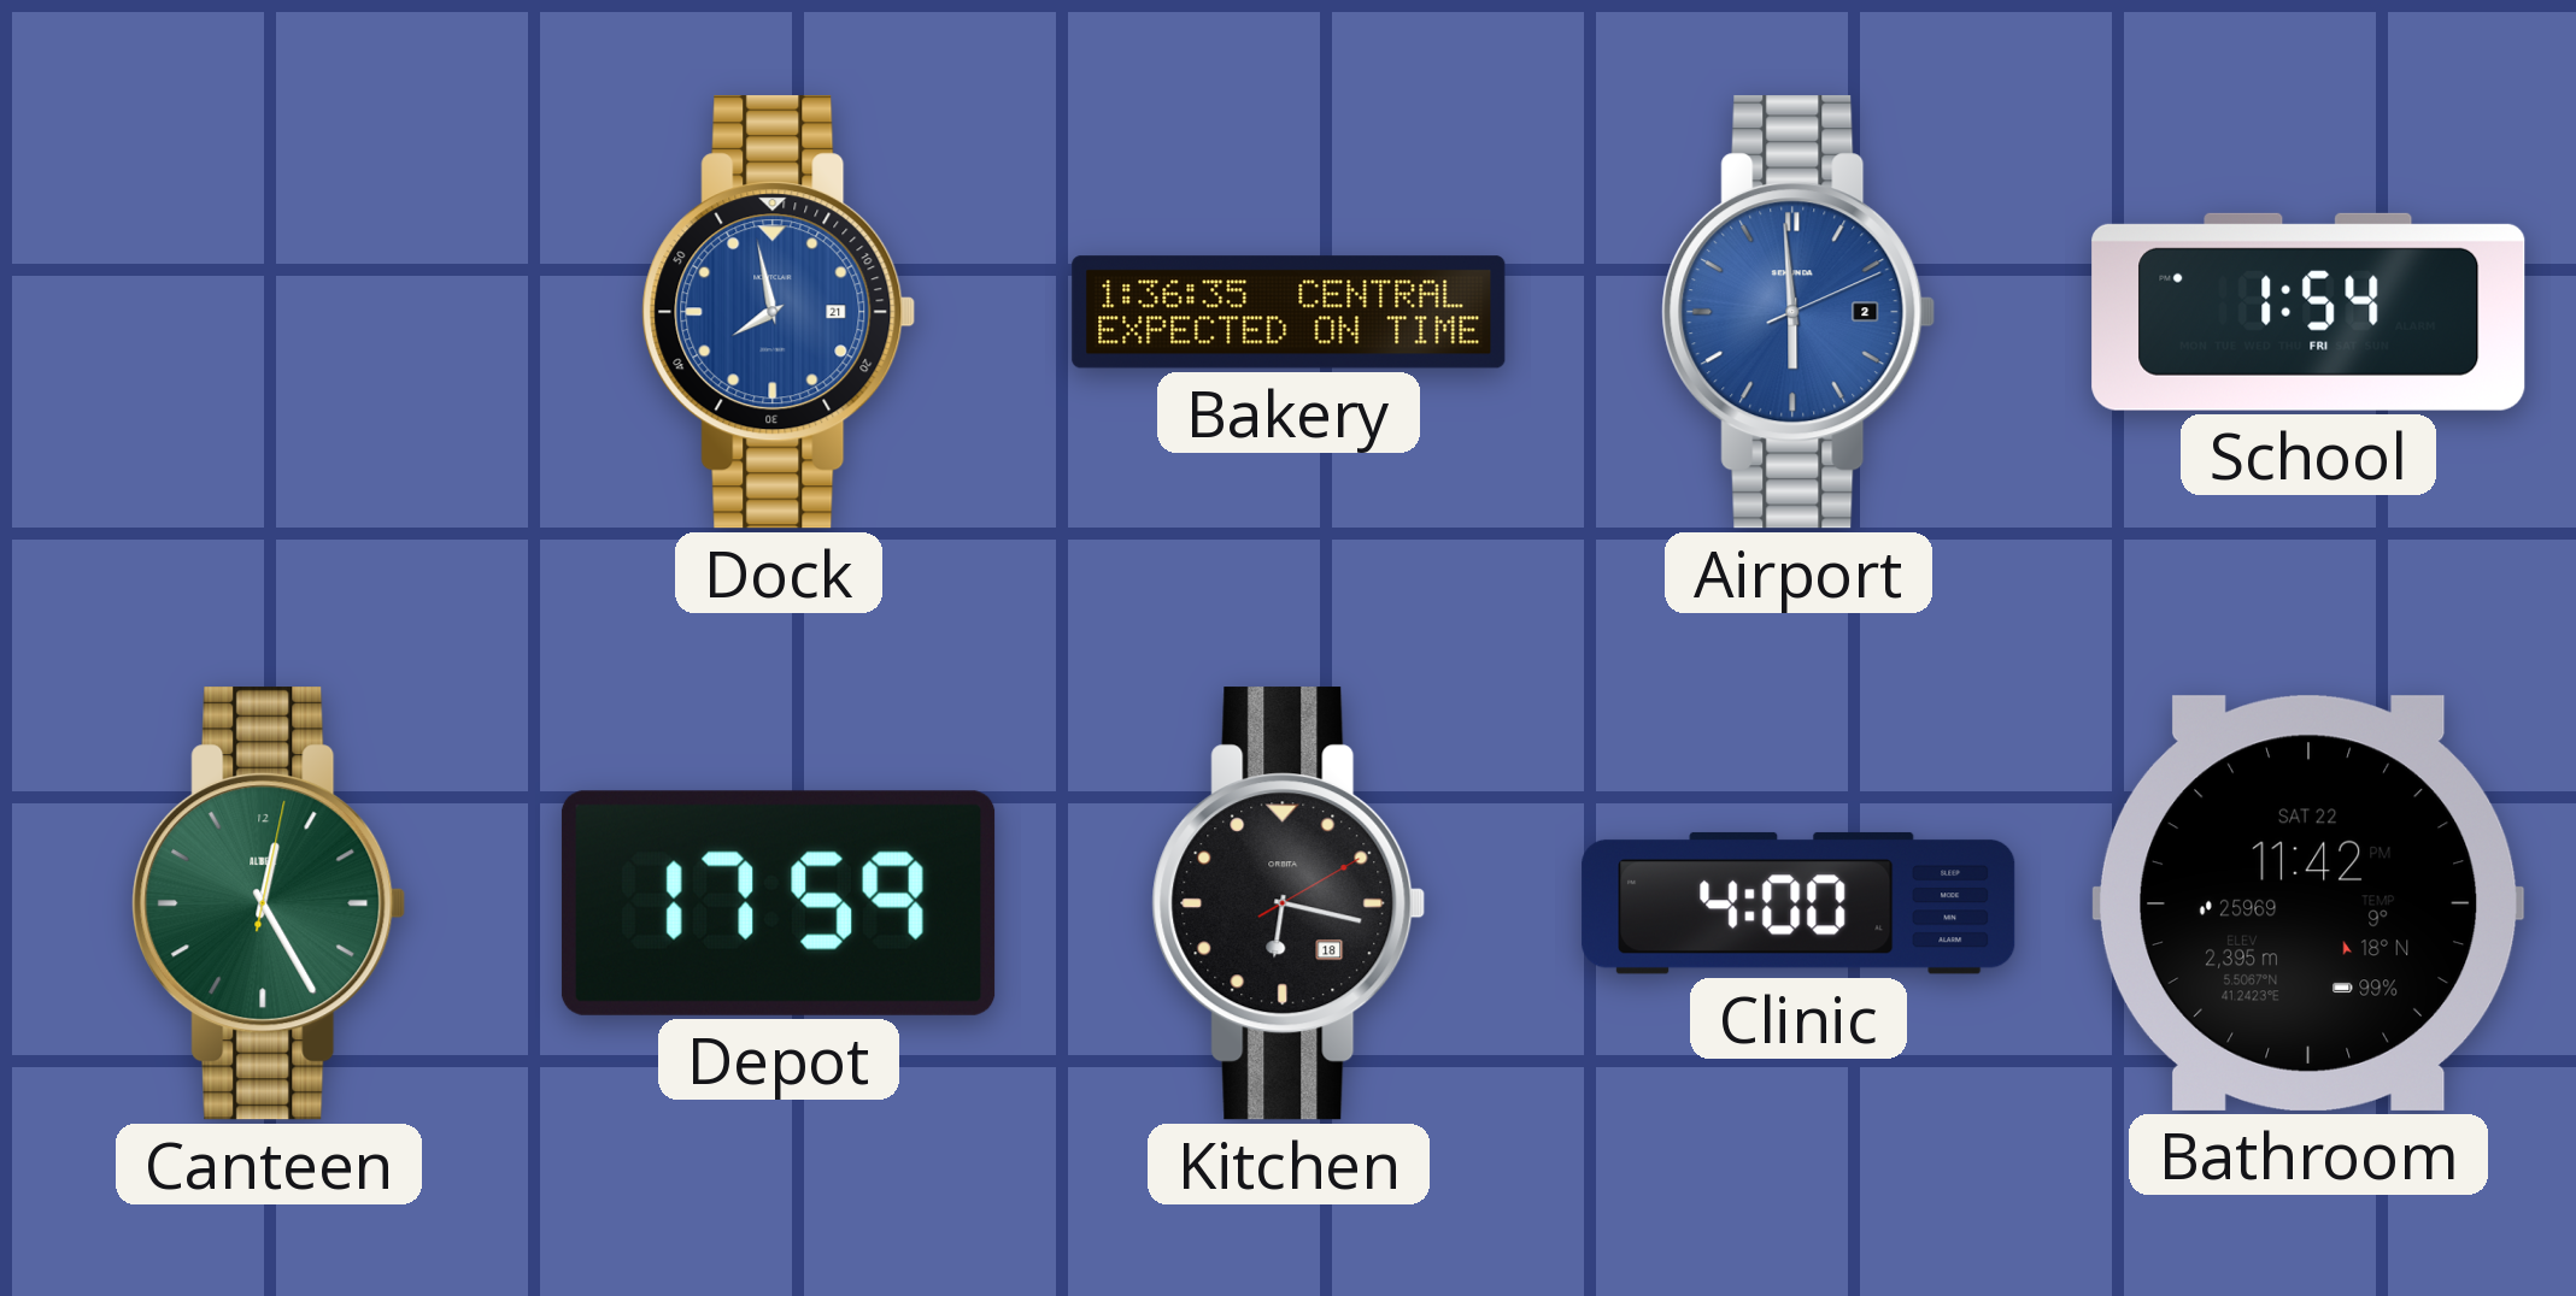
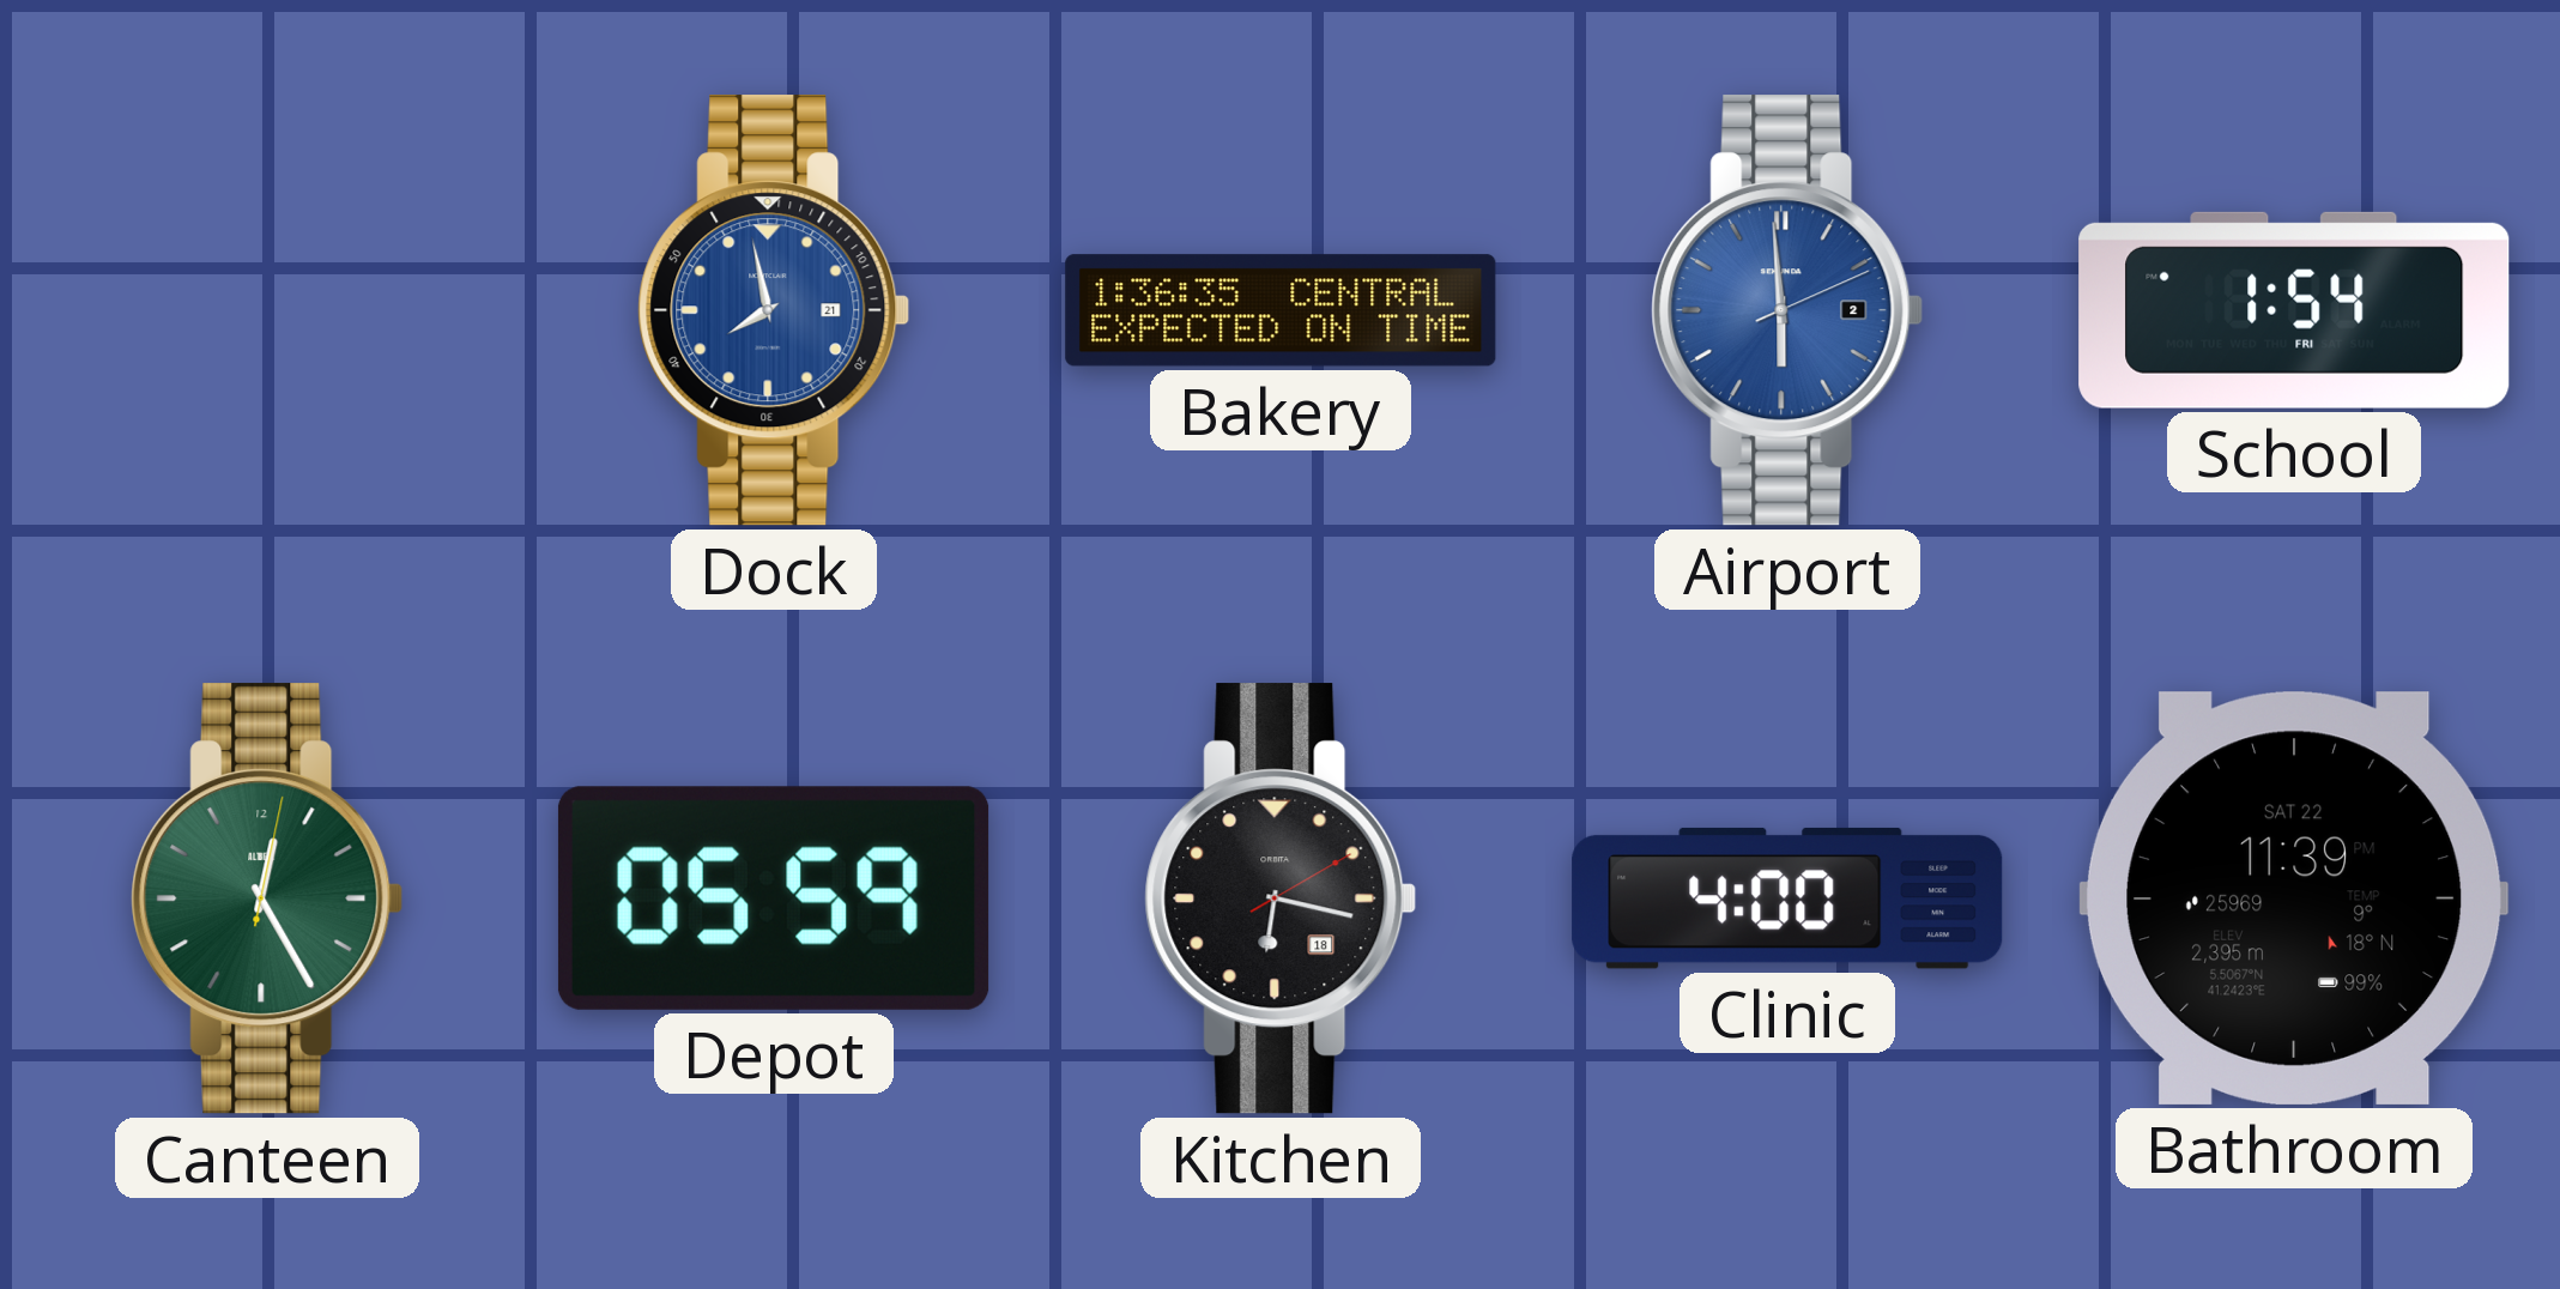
Depot: 17:59 -> 05:59
Bathroom: 11:42 -> 11:39
